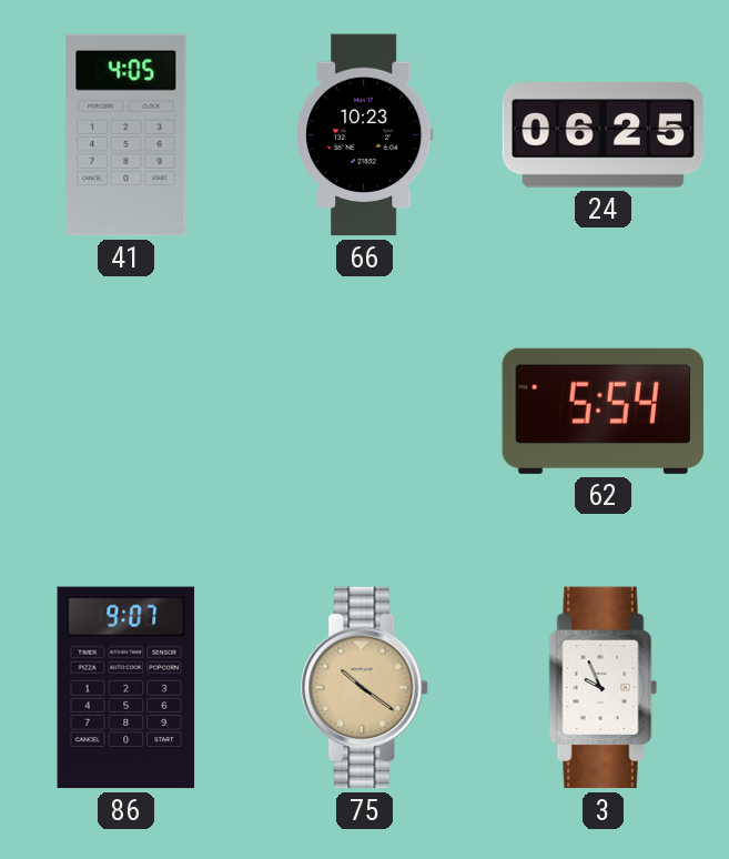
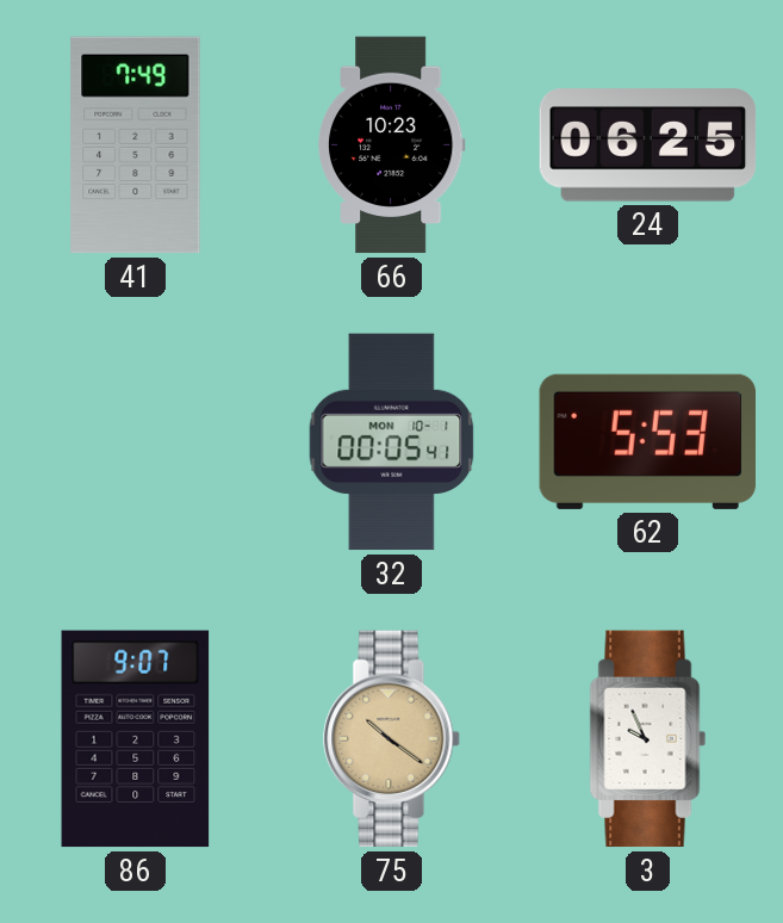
41: 4:05 -> 7:49
32: none -> 00:05
62: 5:54 -> 5:53
